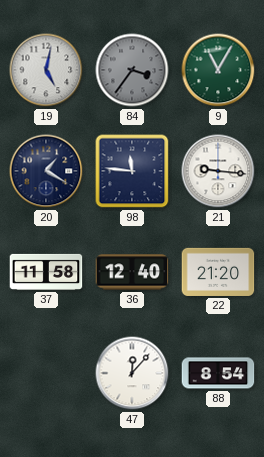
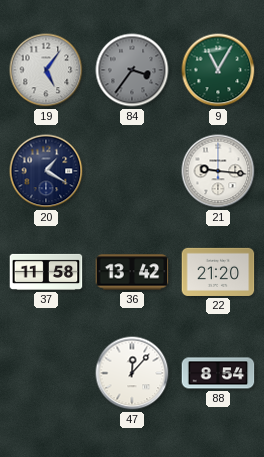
19: 5:02 -> 5:06
98: 11:46 -> none
36: 12:40 -> 13:42
